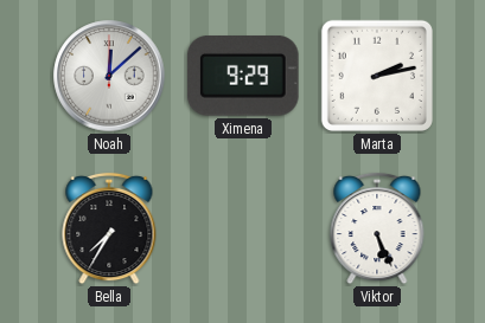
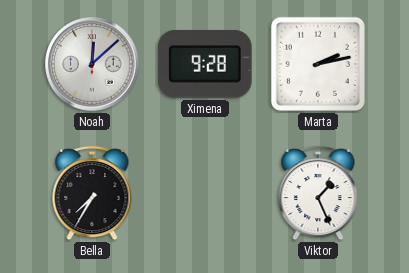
Ximena: 9:29 -> 9:28
Viktor: 5:26 -> 1:26
